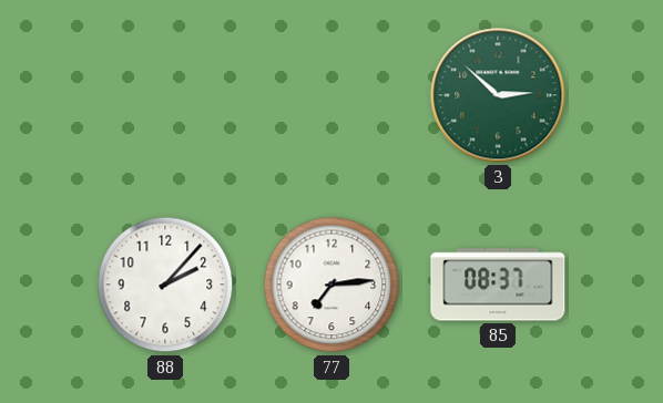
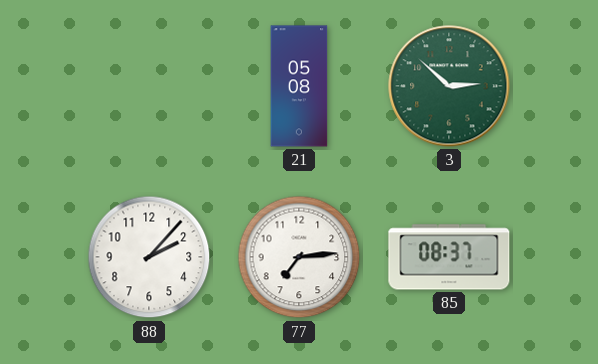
21: none -> 05:08
